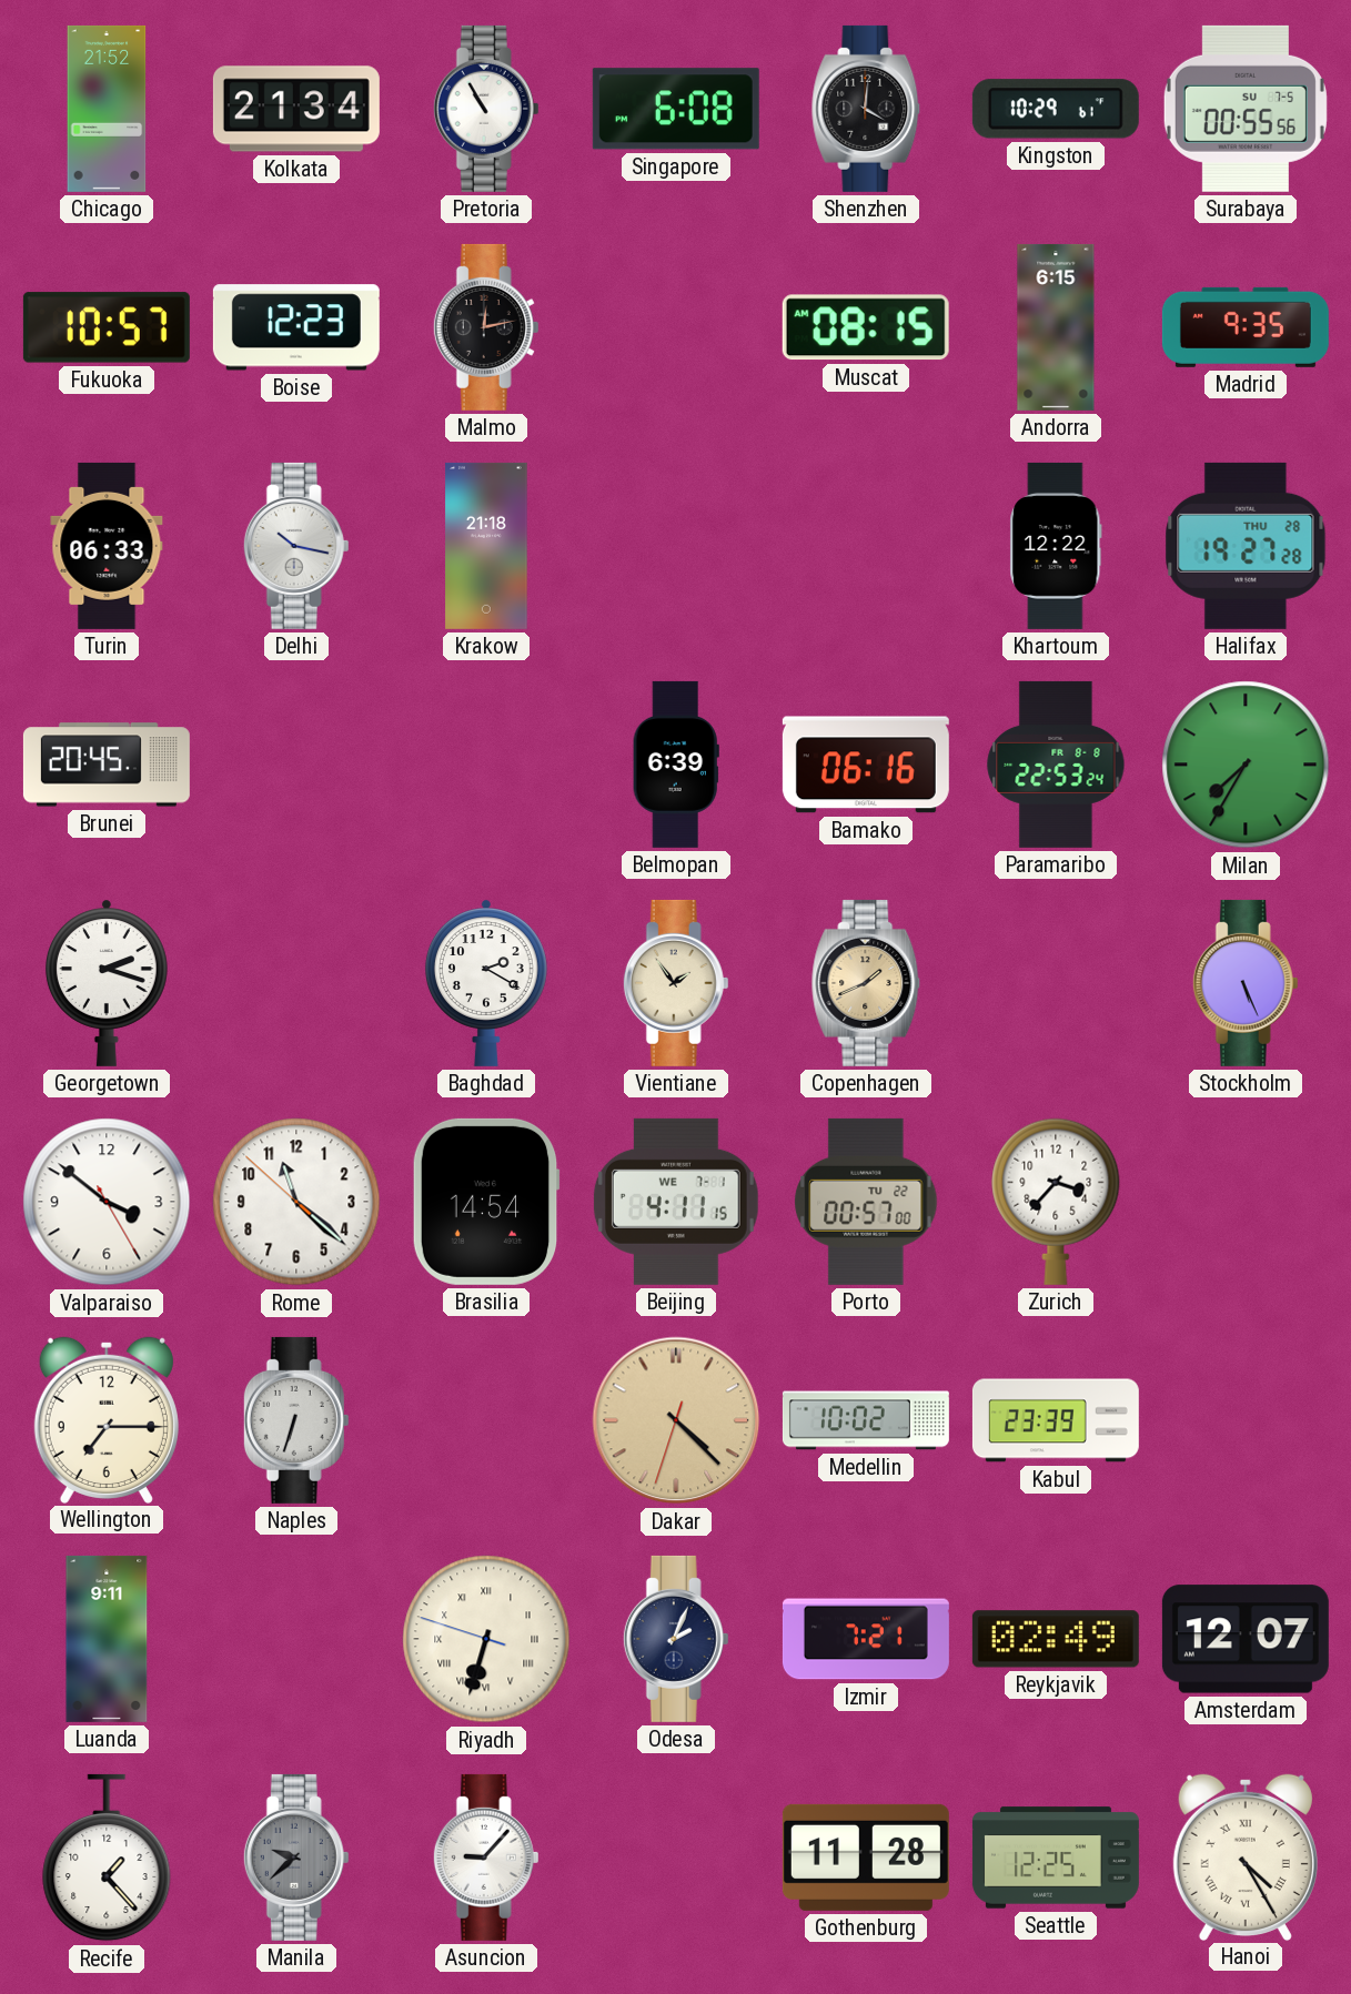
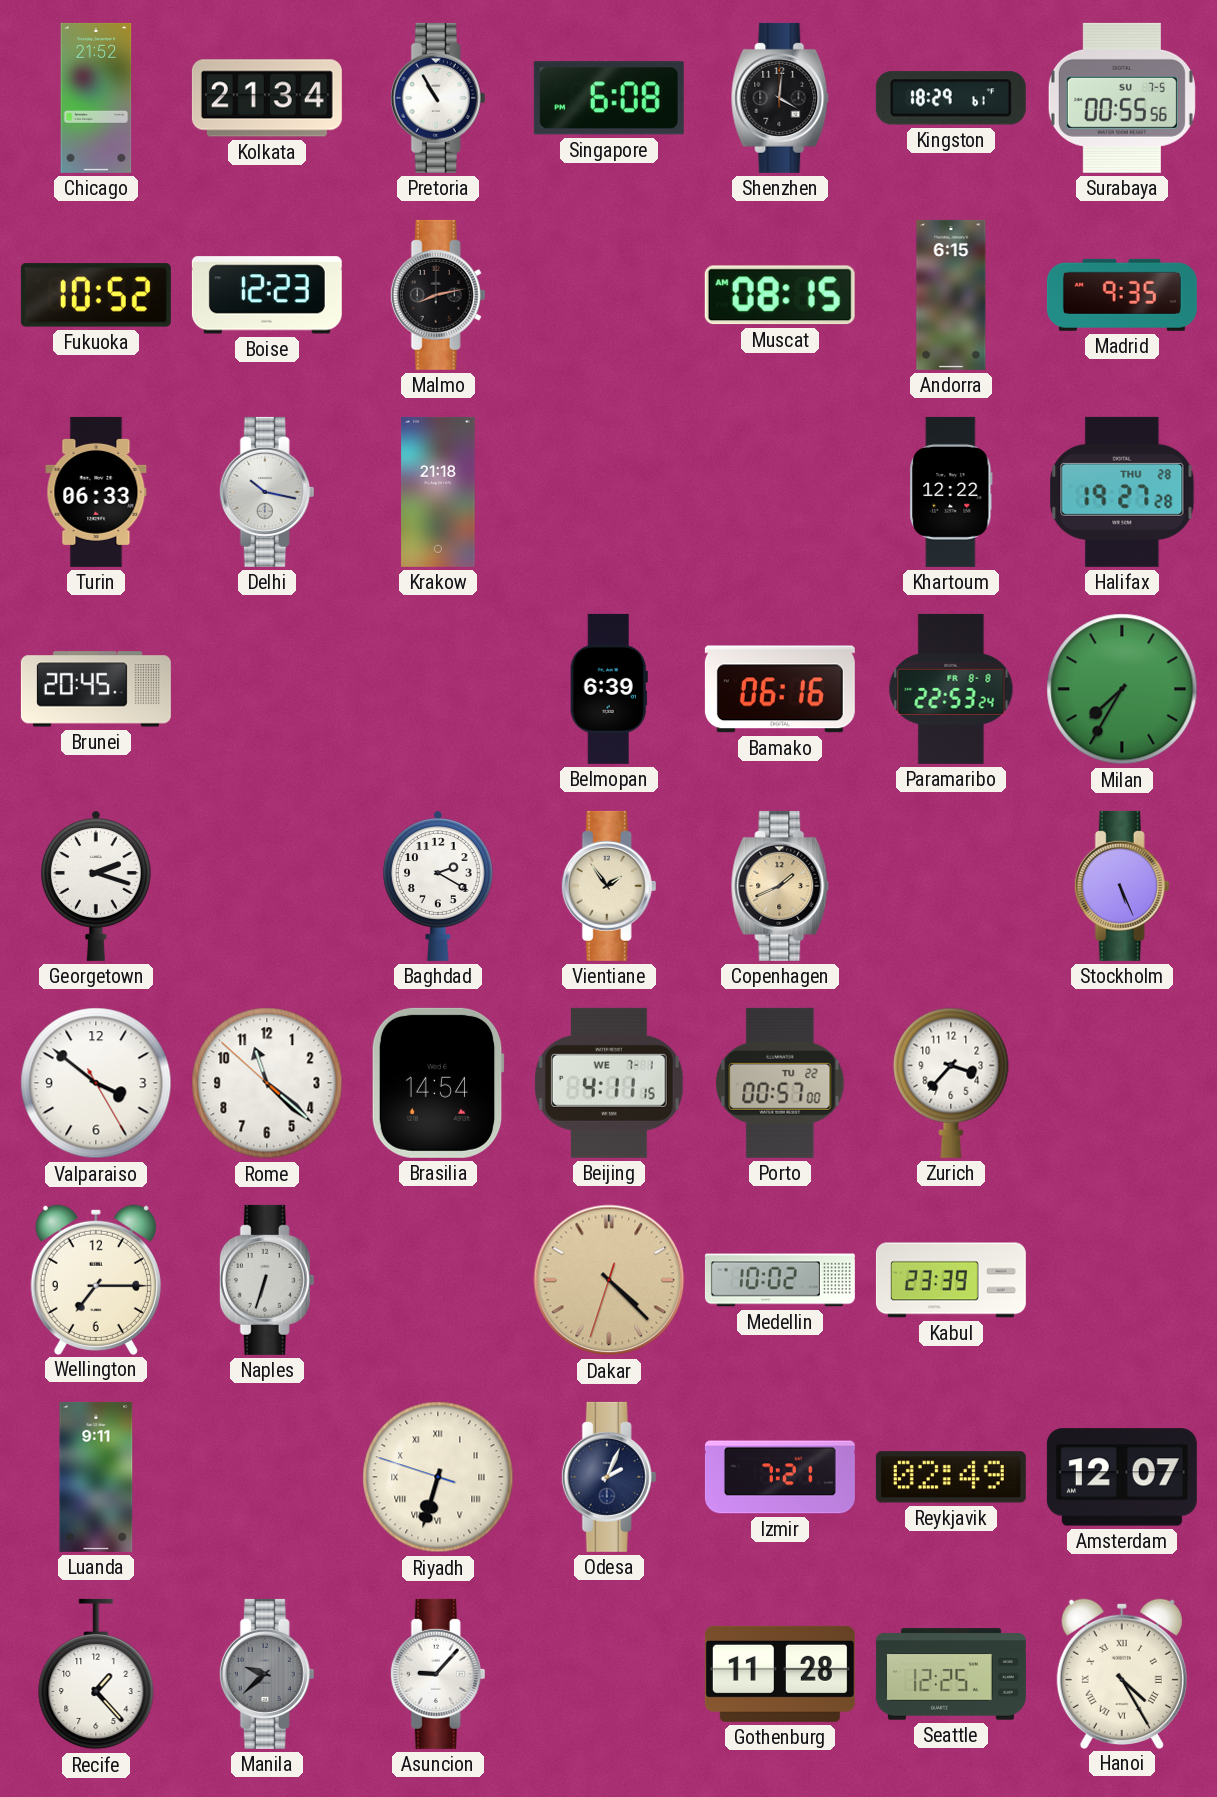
Kingston: 10:29 -> 18:29
Fukuoka: 10:57 -> 10:52
Malmo: 12:13 -> 8:13
